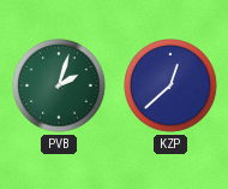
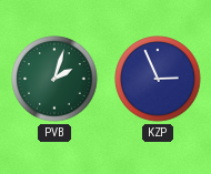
KZP: 12:38 -> 2:56
